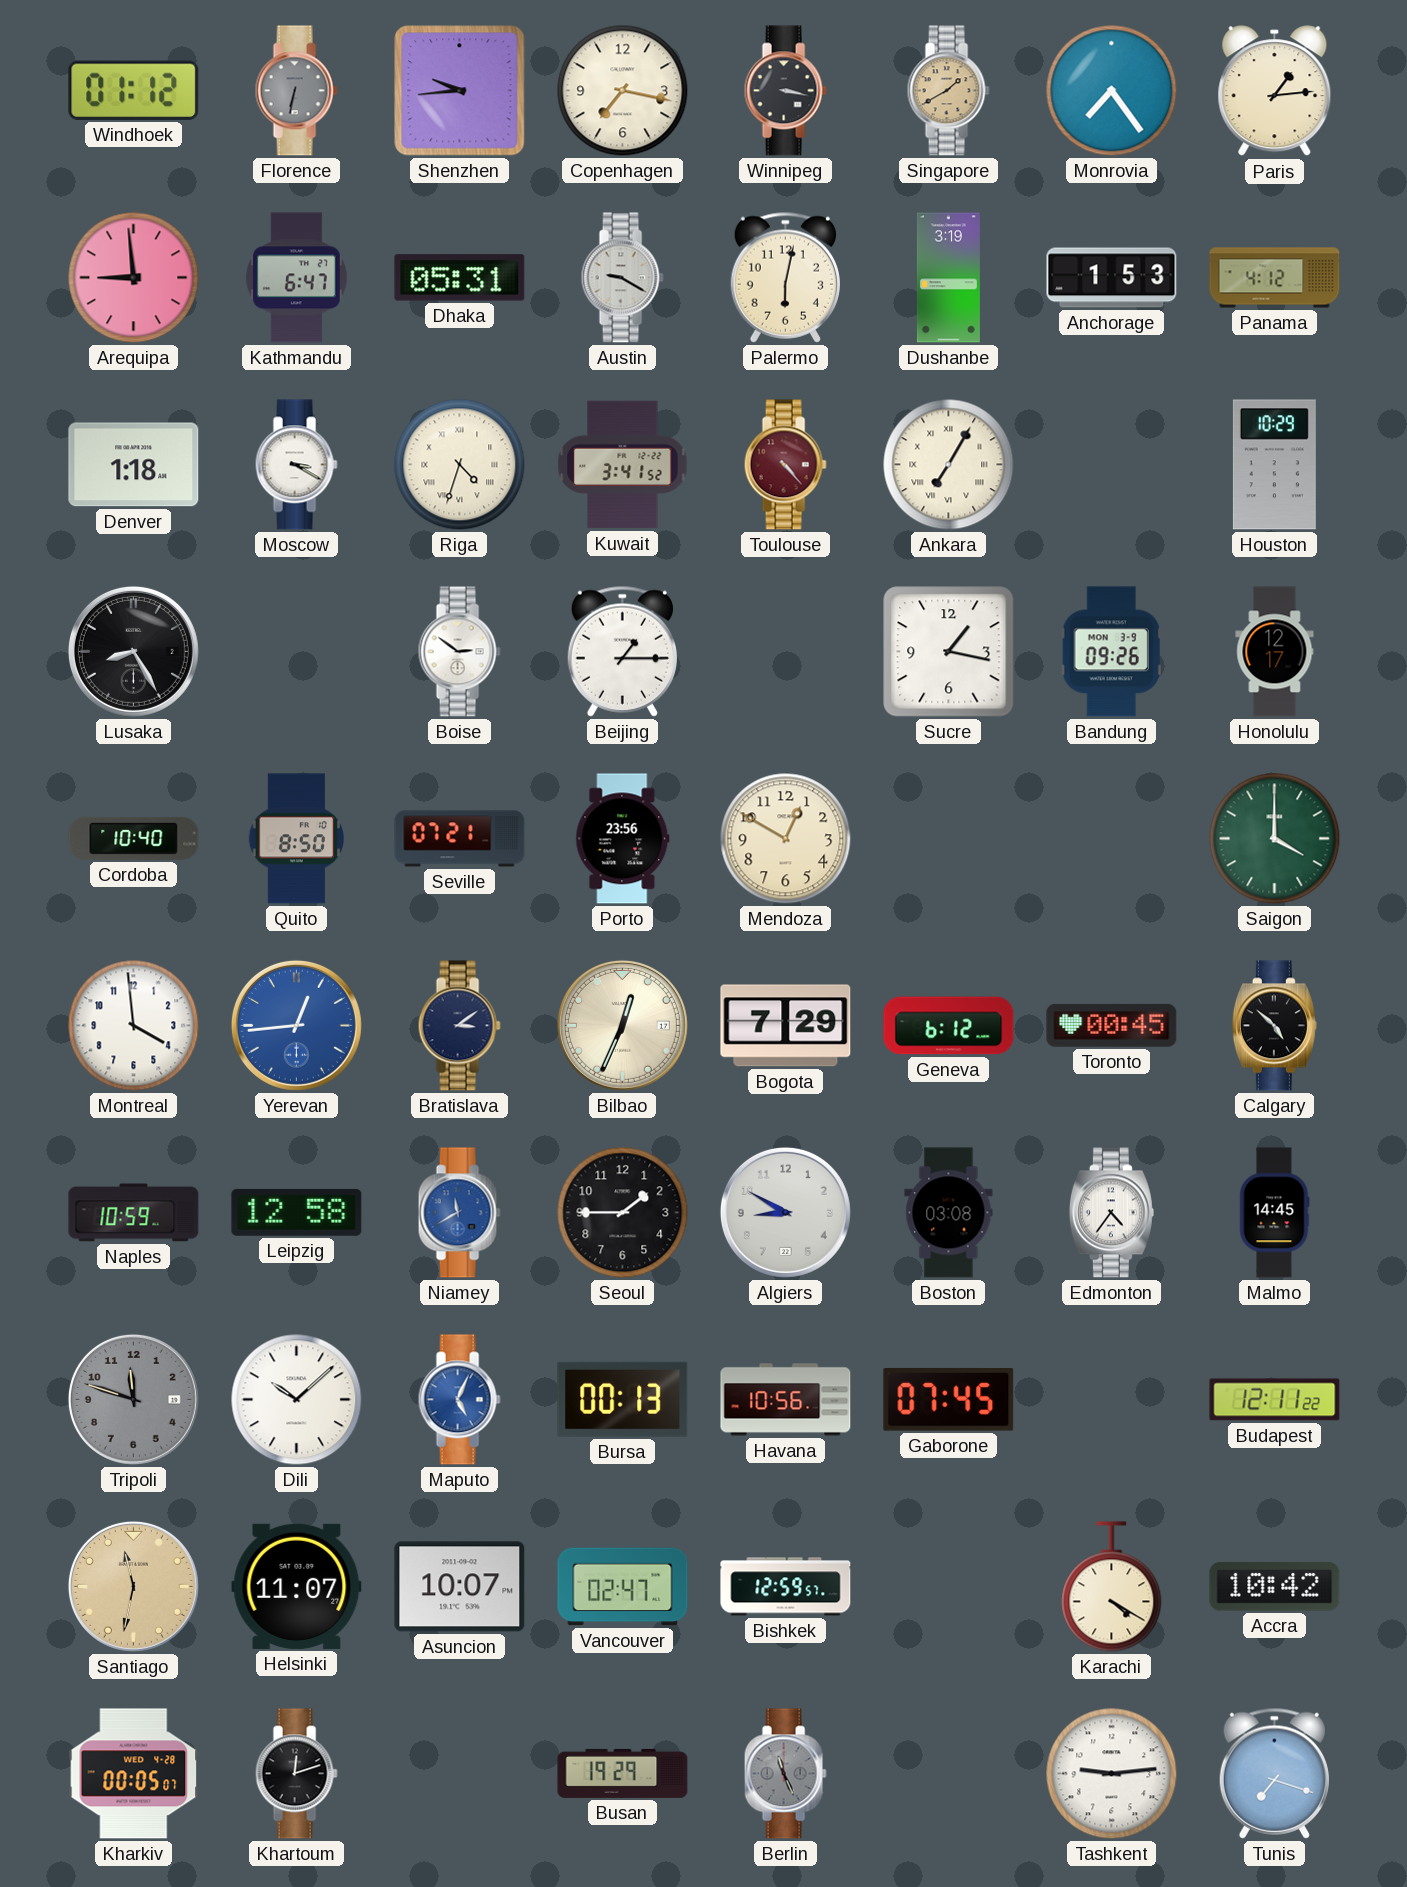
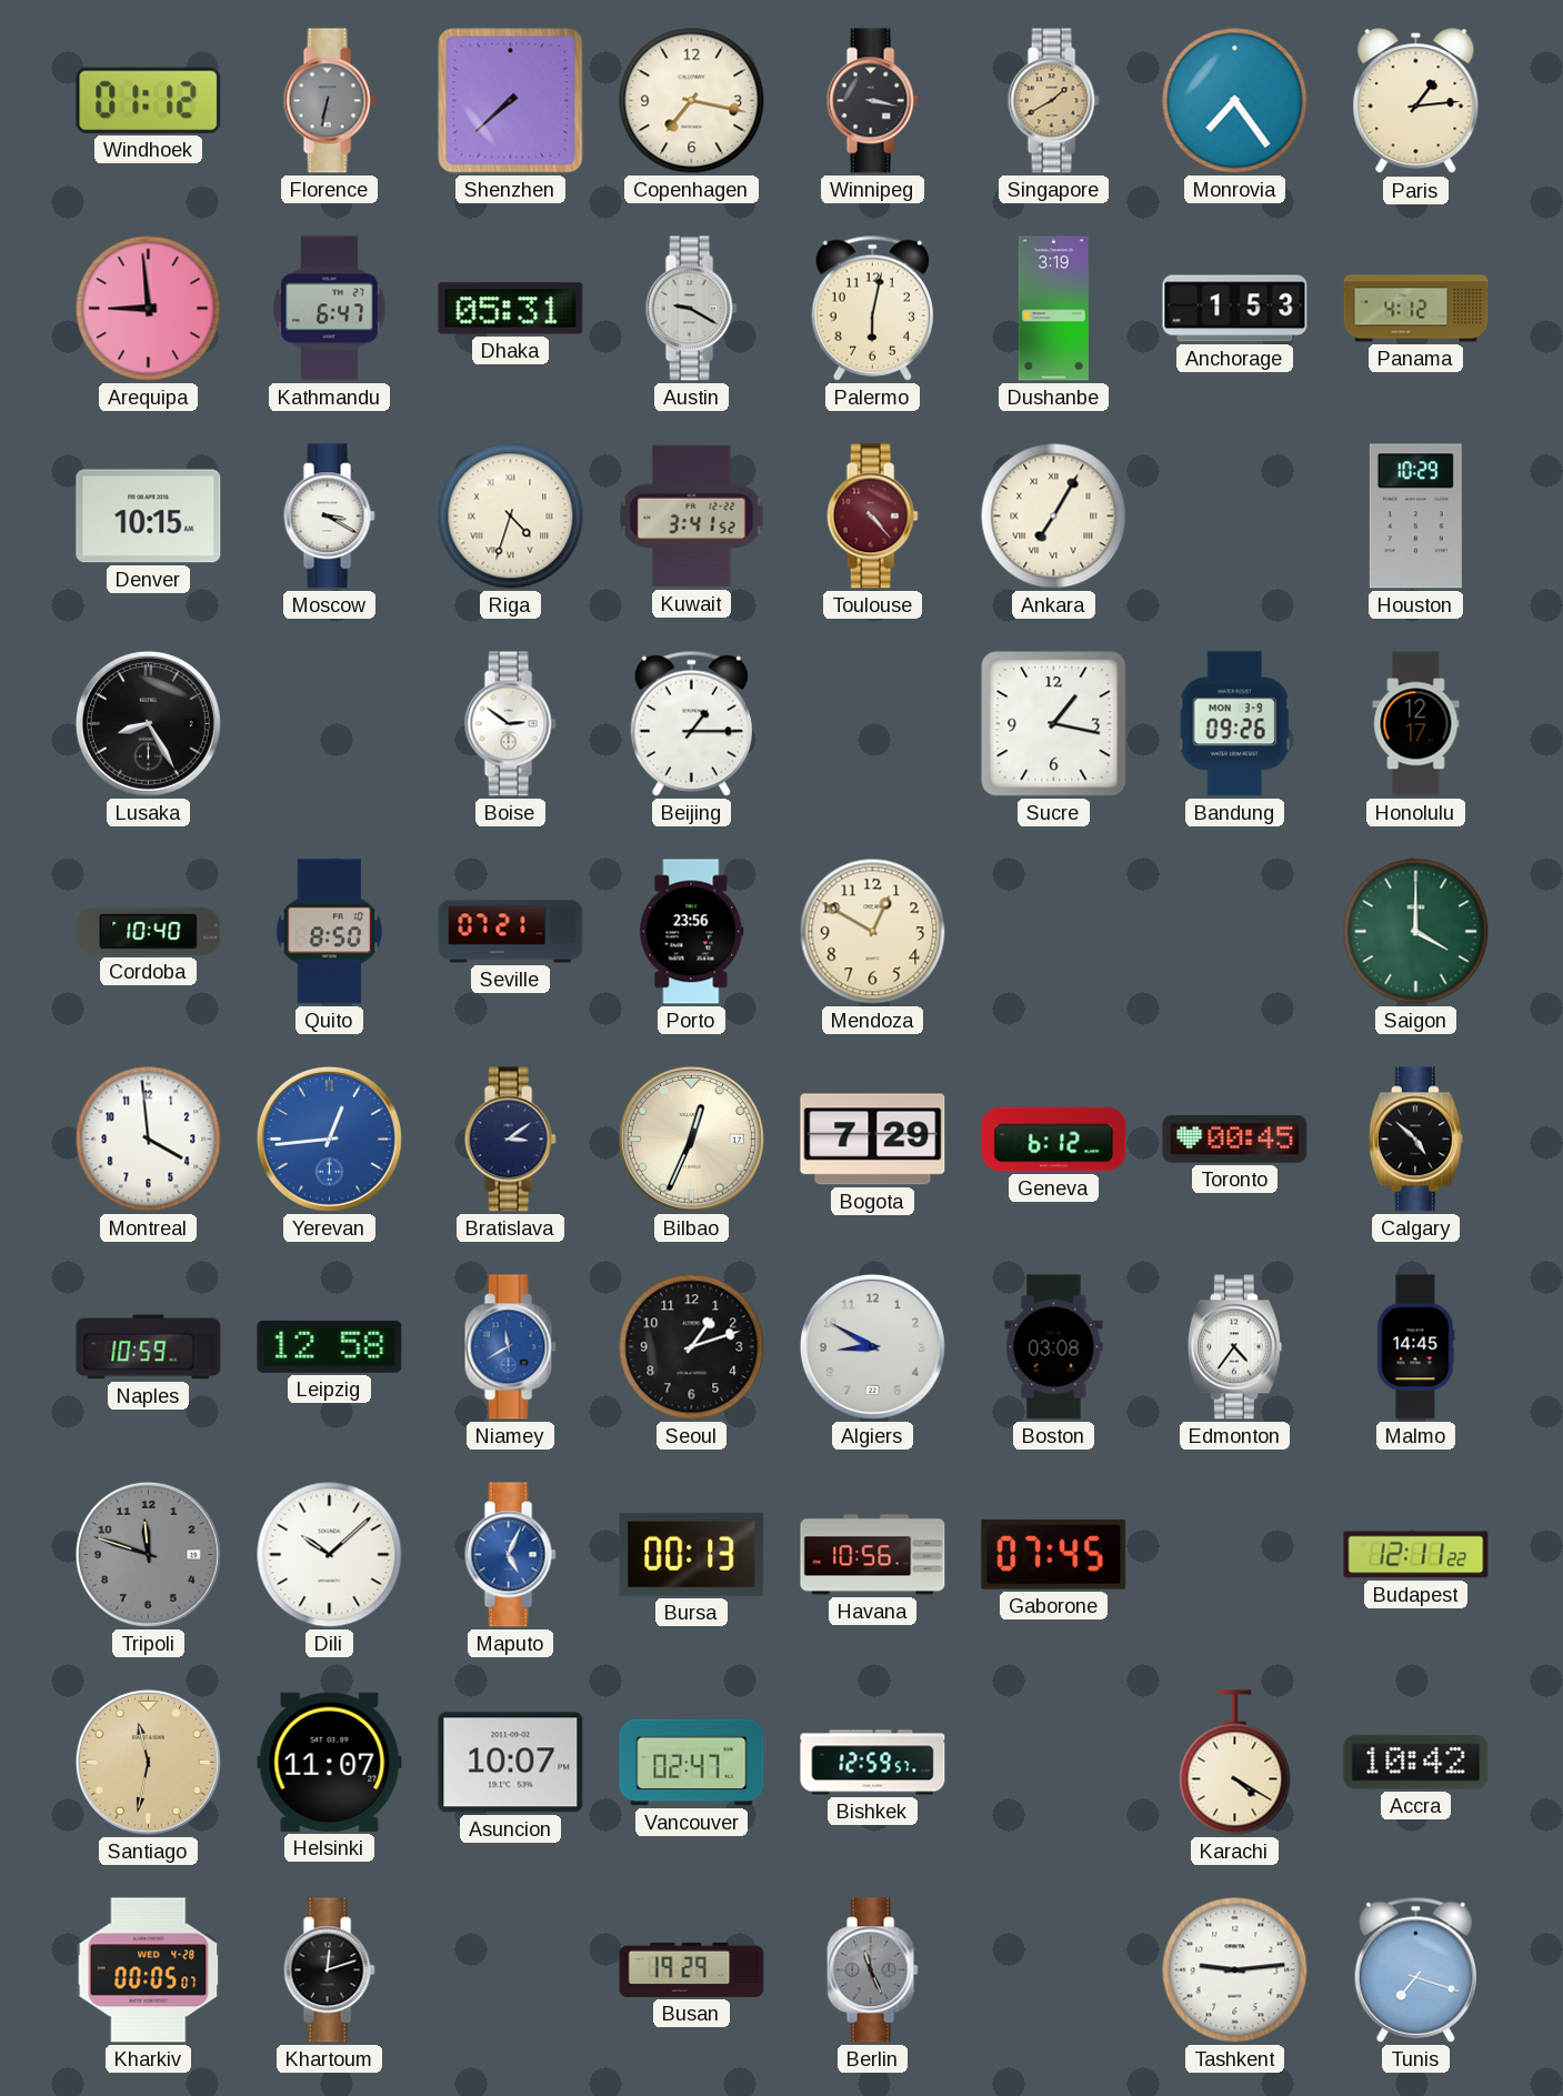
Shenzhen: 9:44 -> 7:38
Denver: 1:18 -> 10:15
Seoul: 1:45 -> 1:12
